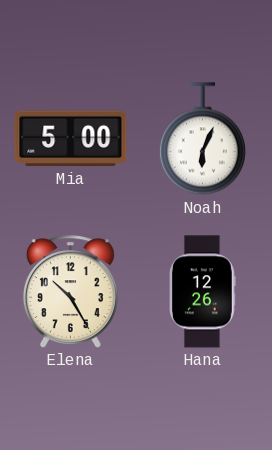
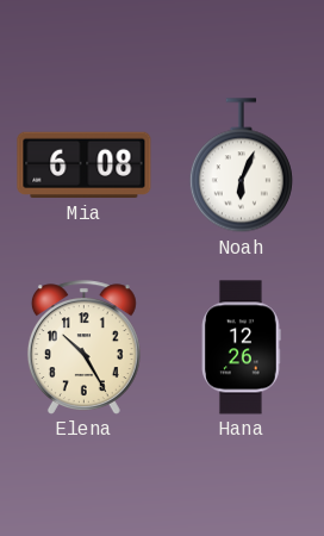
Mia: 5:00 -> 6:08
